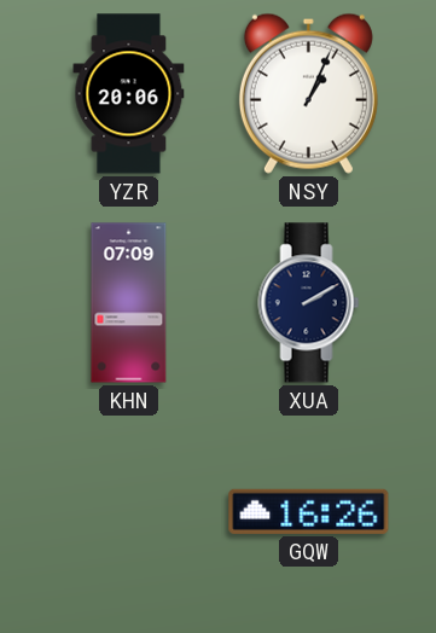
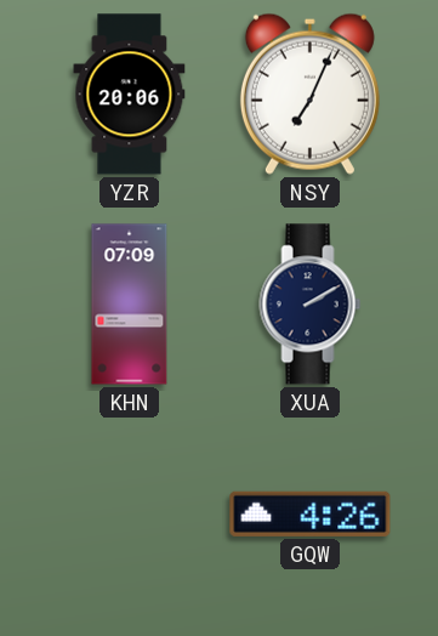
NSY: 1:04 -> 7:04
GQW: 16:26 -> 4:26
